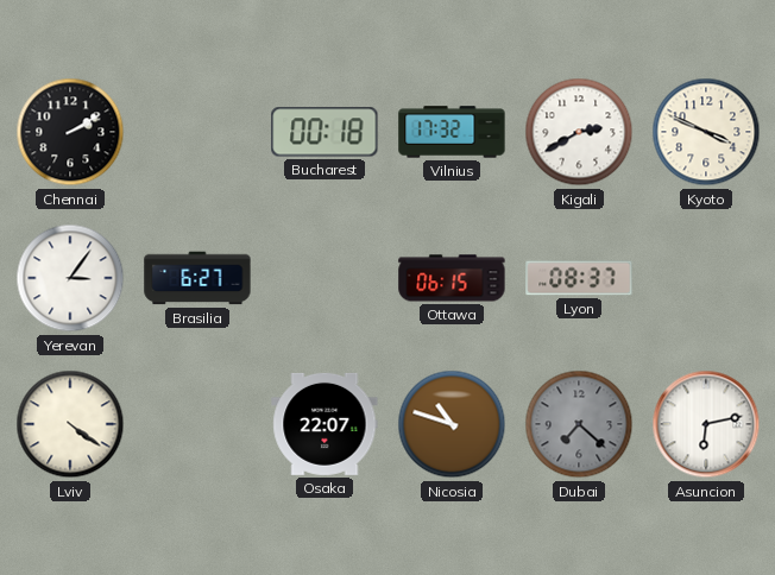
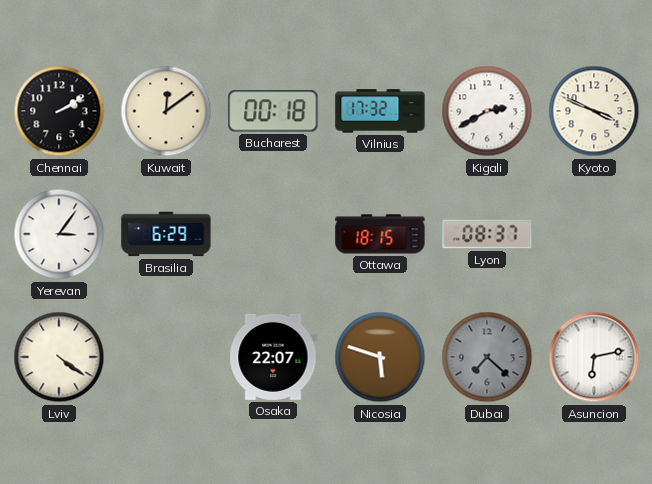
Kuwait: none -> 12:09
Brasilia: 6:27 -> 6:29
Ottawa: 06:15 -> 18:15
Nicosia: 10:48 -> 5:48
